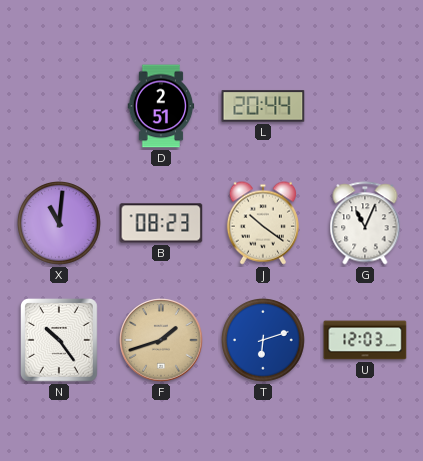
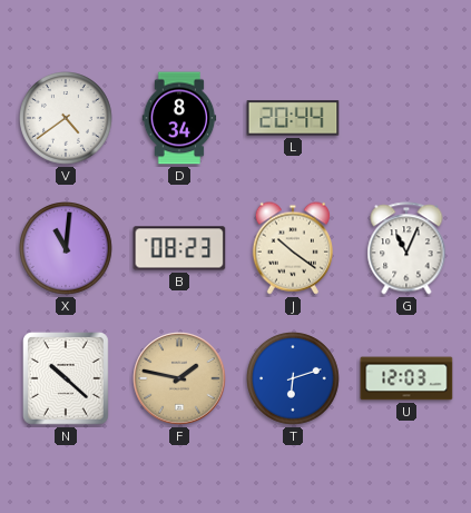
V: none -> 4:39
D: 2:51 -> 8:34
N: 10:24 -> 10:22
F: 1:42 -> 1:47
